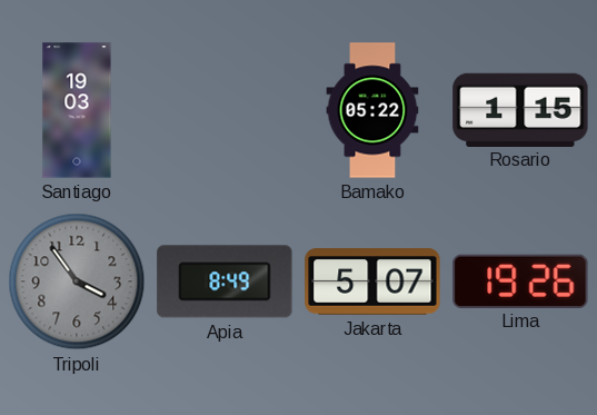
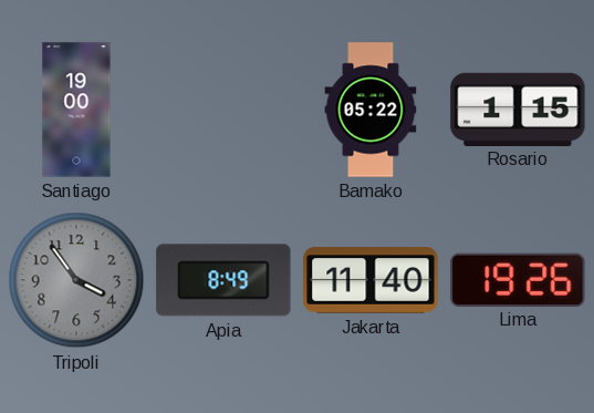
Santiago: 19:03 -> 19:00
Jakarta: 5:07 -> 11:40
